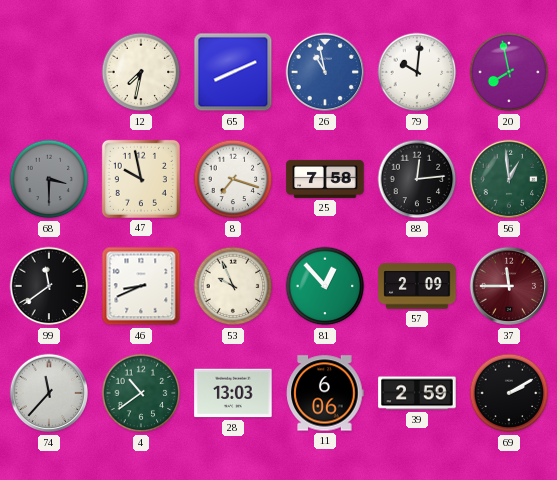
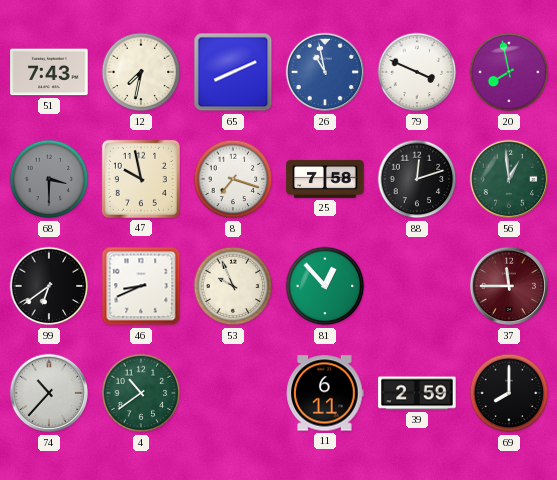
51: none -> 7:43
79: 10:01 -> 3:49
88: 12:14 -> 12:12
99: 11:39 -> 6:39
57: 2:09 -> none
74: 11:37 -> 10:37
28: 13:03 -> none
11: 6:06 -> 6:11
69: 2:10 -> 8:00
